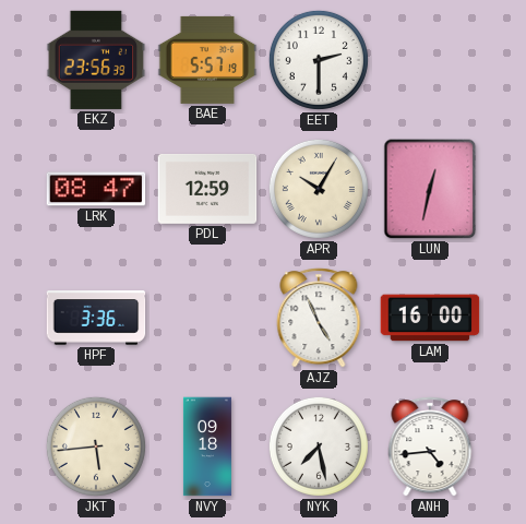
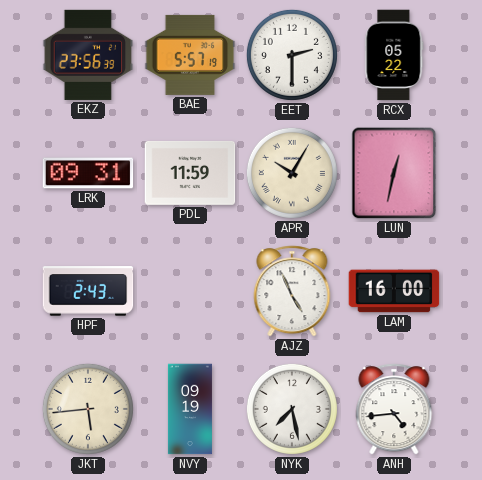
RCX: none -> 05:22
LRK: 08:47 -> 09:31
PDL: 12:59 -> 11:59
HPF: 3:36 -> 2:43
NVY: 09:18 -> 09:19
